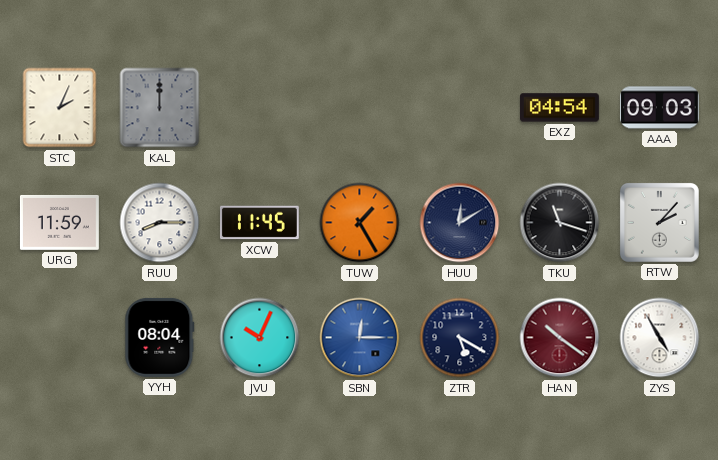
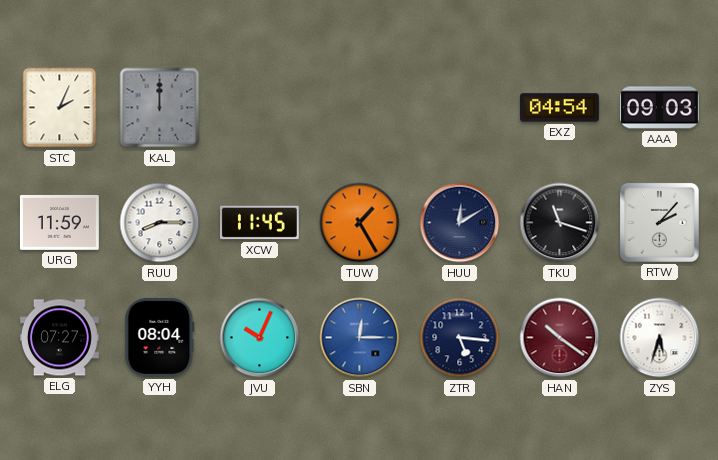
ELG: none -> 07:27
ZTR: 5:20 -> 5:16
ZYS: 4:55 -> 5:33
